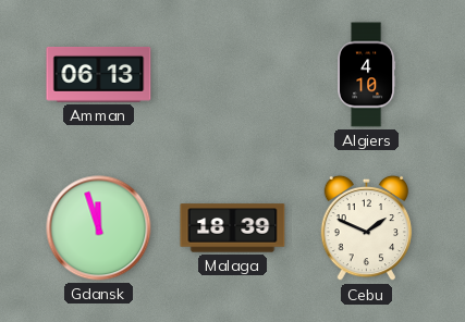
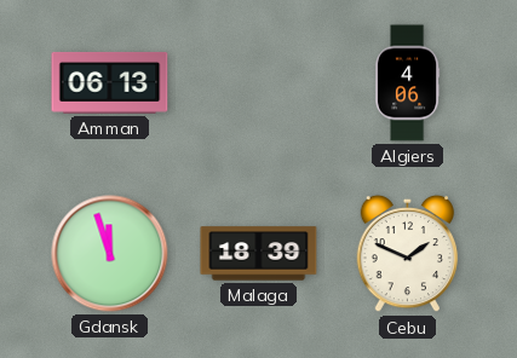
Algiers: 4:10 -> 4:06
